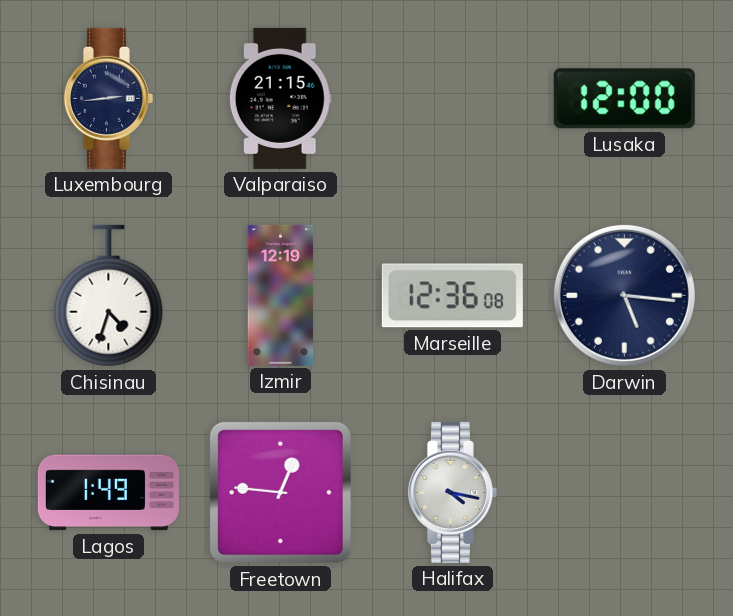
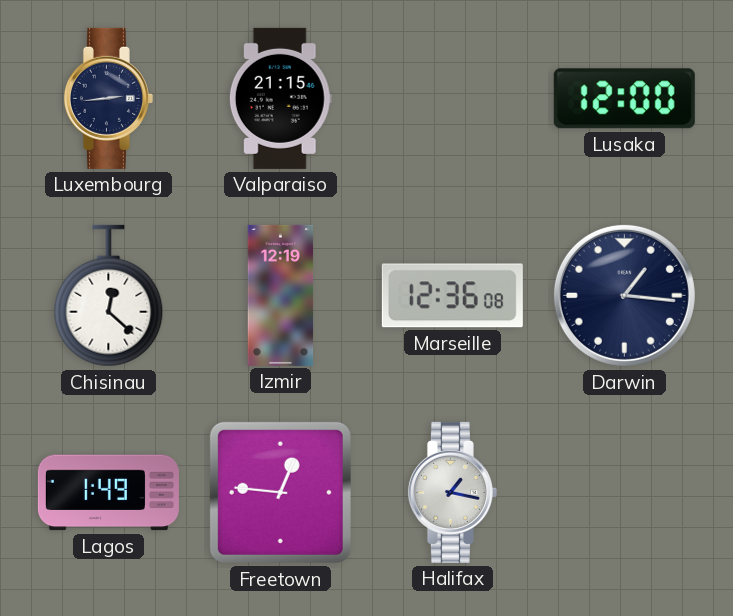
Chisinau: 4:33 -> 12:22
Darwin: 5:16 -> 1:16
Halifax: 4:17 -> 1:17
